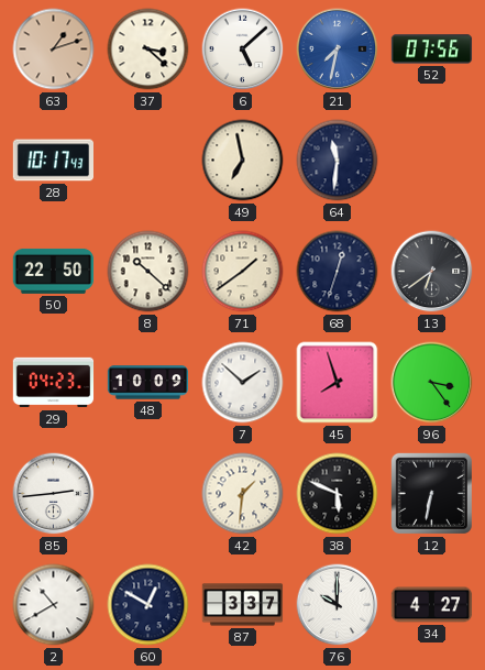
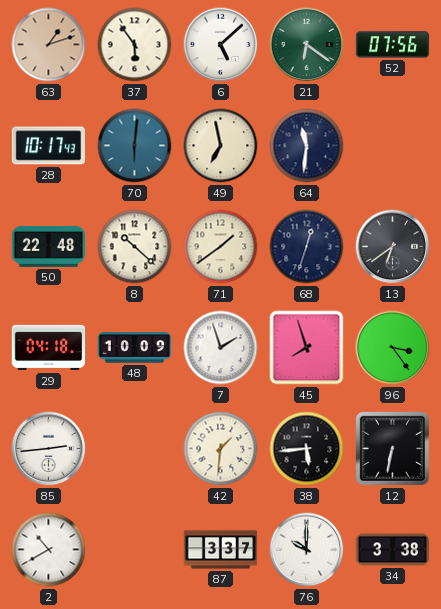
37: 3:22 -> 5:54
21: 7:32 -> 6:21
21 dial: blue -> green
70: none -> 6:01
50: 22:50 -> 22:48
29: 04:23 -> 04:18
7: 1:52 -> 1:57
38: 5:49 -> 5:44
60: 12:50 -> none
34: 4:27 -> 3:38
